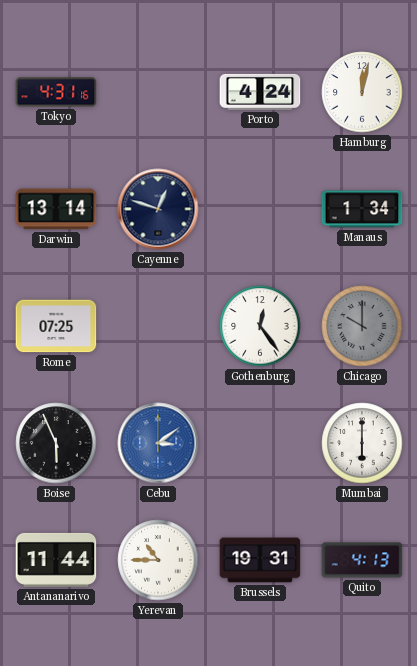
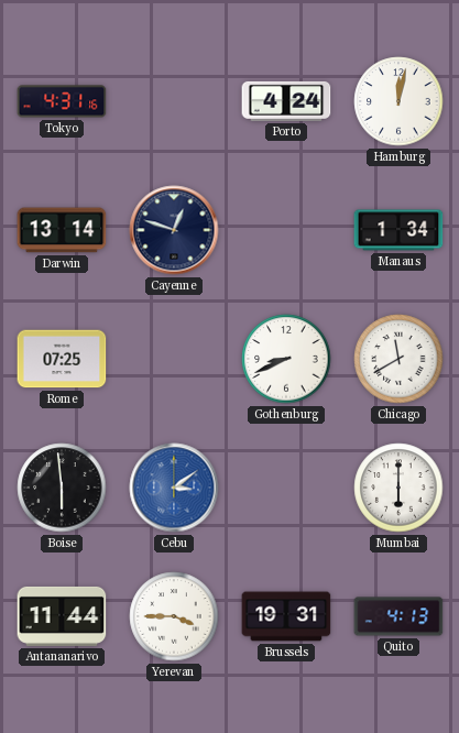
Gothenburg: 12:24 -> 8:41
Chicago: 10:00 -> 11:40
Chicago dial: grey -> white
Boise: 5:56 -> 5:59
Yerevan: 10:45 -> 3:45
